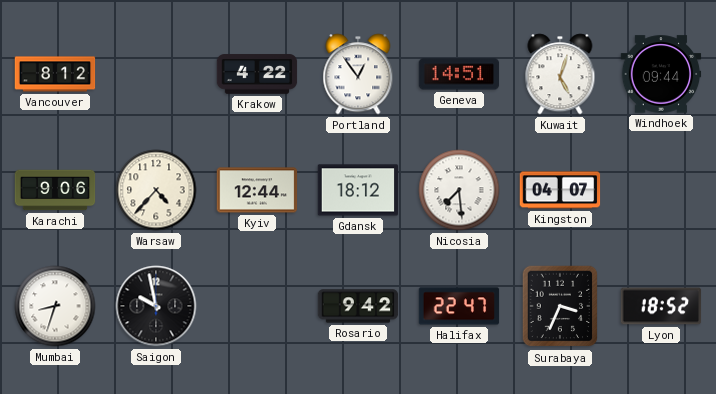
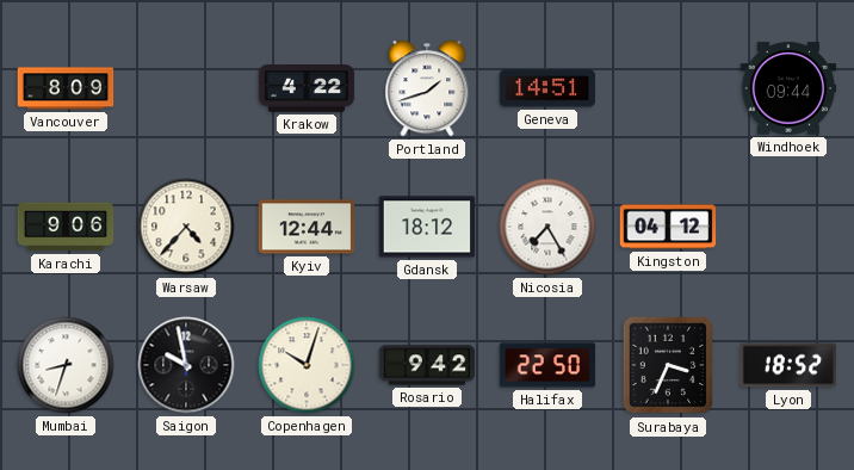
Vancouver: 8:12 -> 8:09
Portland: 12:54 -> 1:42
Kuwait: 5:03 -> none
Nicosia: 7:29 -> 7:25
Kingston: 04:07 -> 04:12
Copenhagen: none -> 10:03
Halifax: 22:47 -> 22:50
